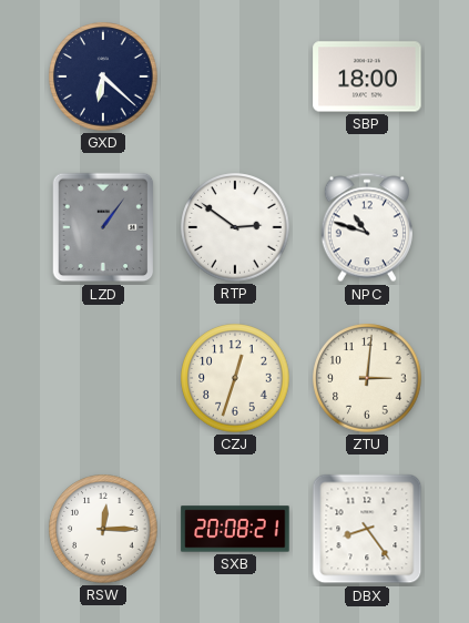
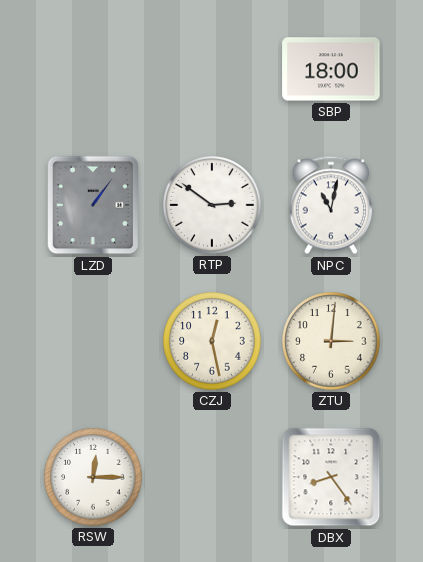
GXD: 6:22 -> none
NPC: 10:48 -> 11:02
CZJ: 12:33 -> 12:28
SXB: 20:08 -> none
